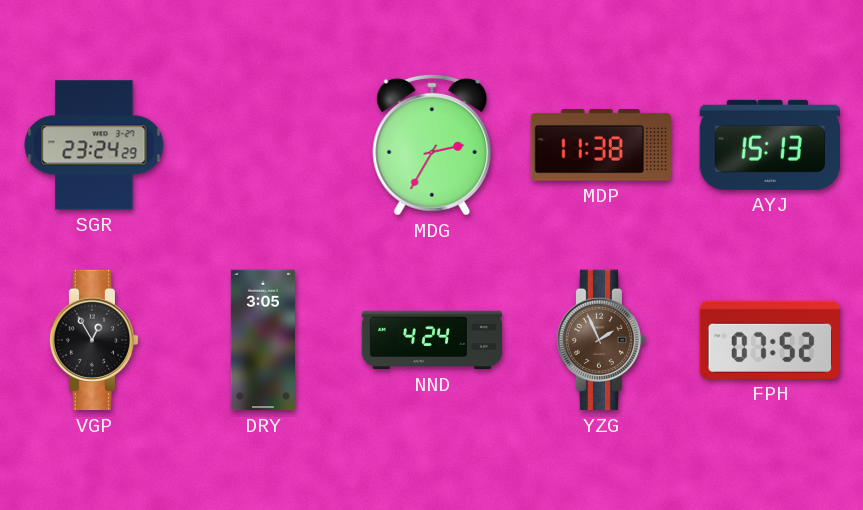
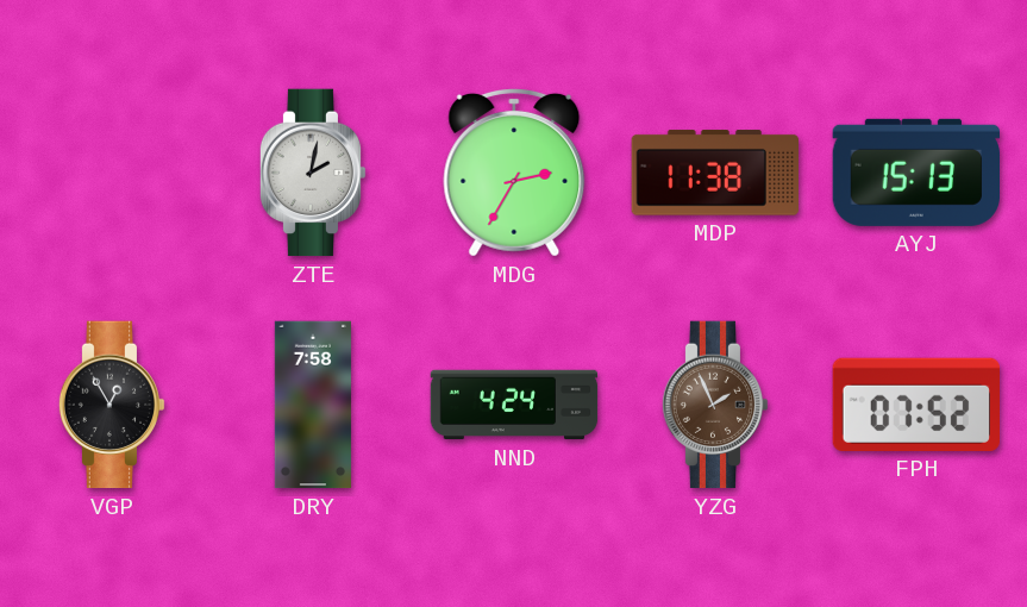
SGR: 23:24 -> none
ZTE: none -> 2:02
DRY: 3:05 -> 7:58
